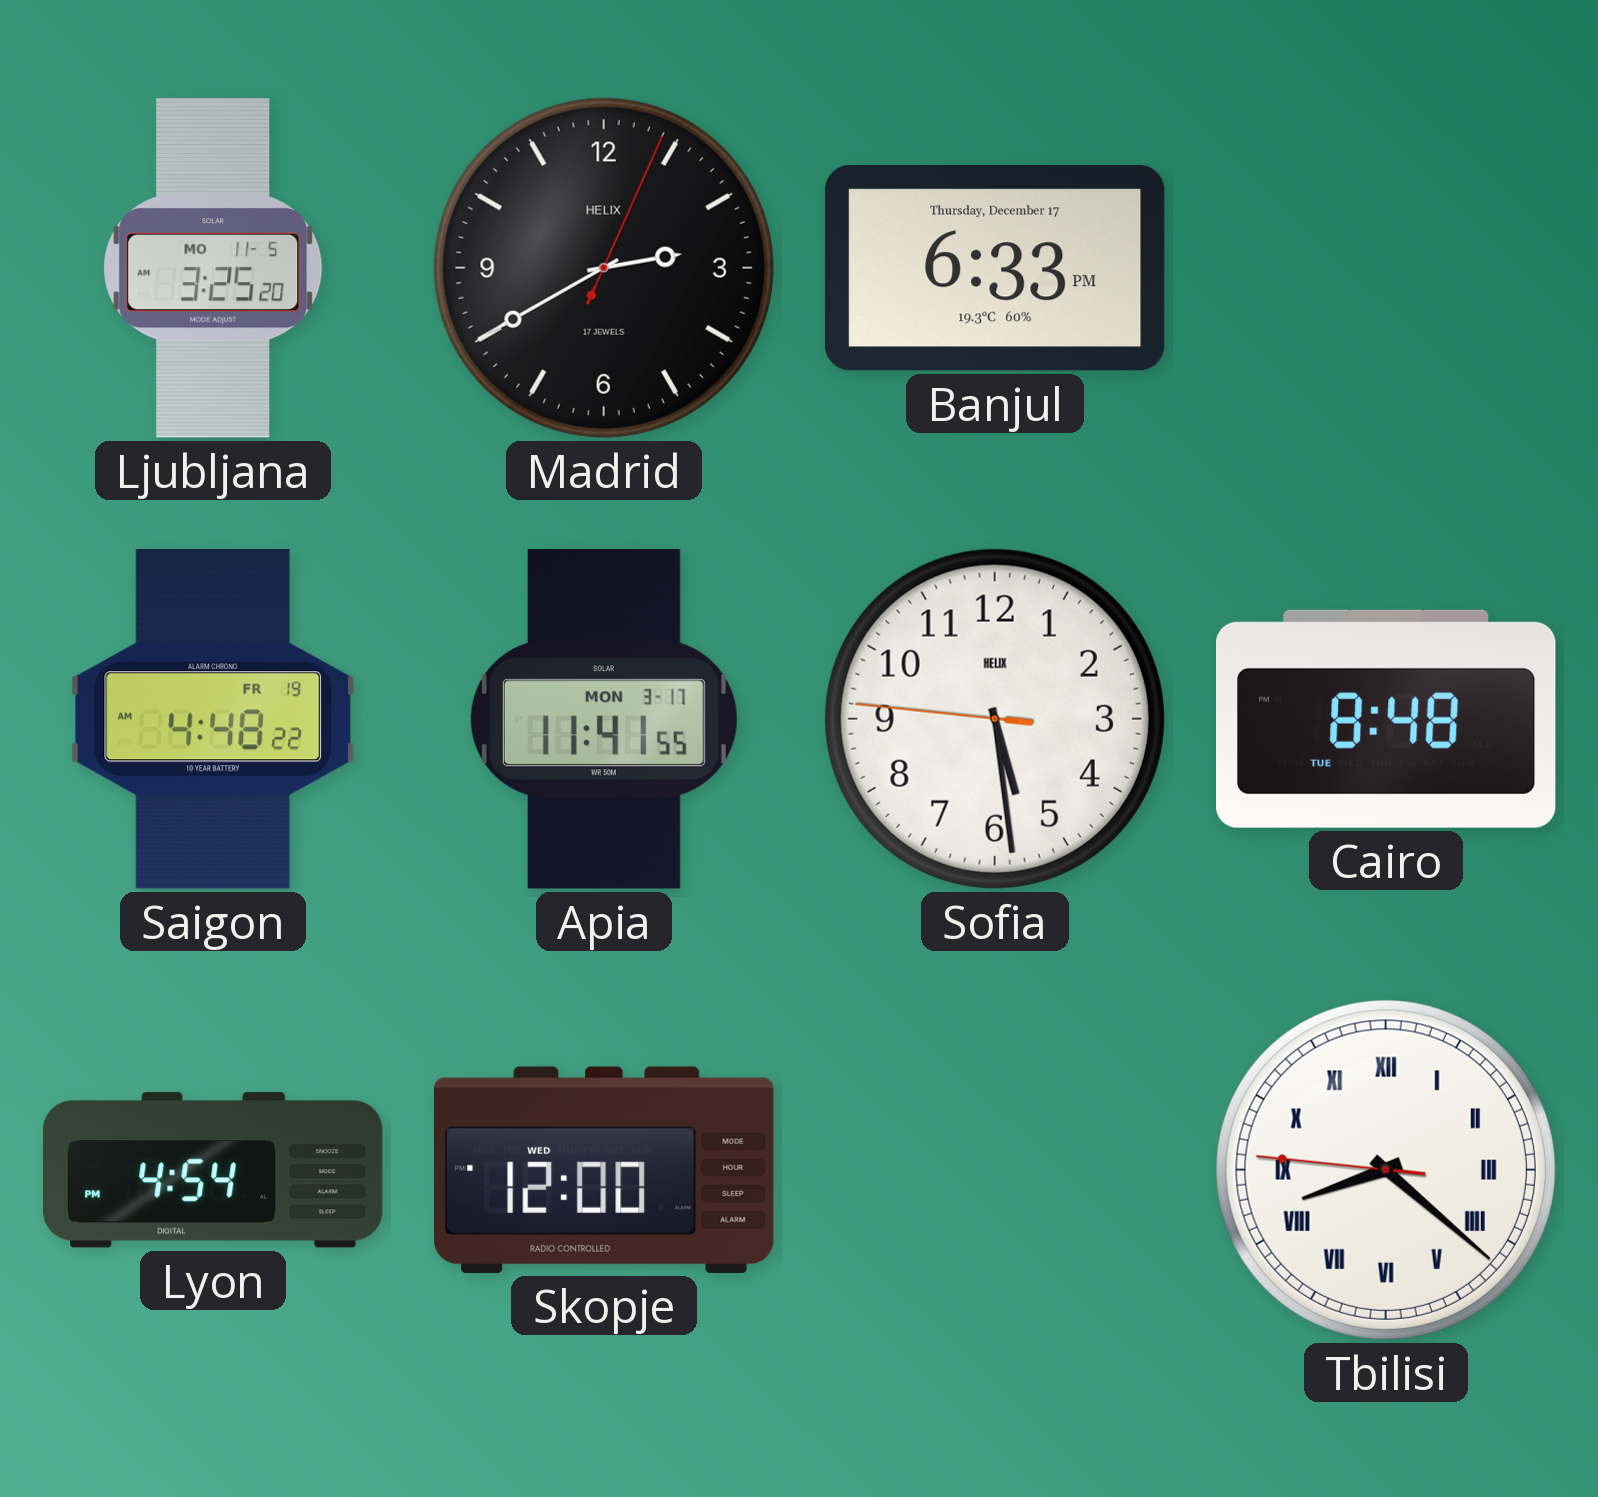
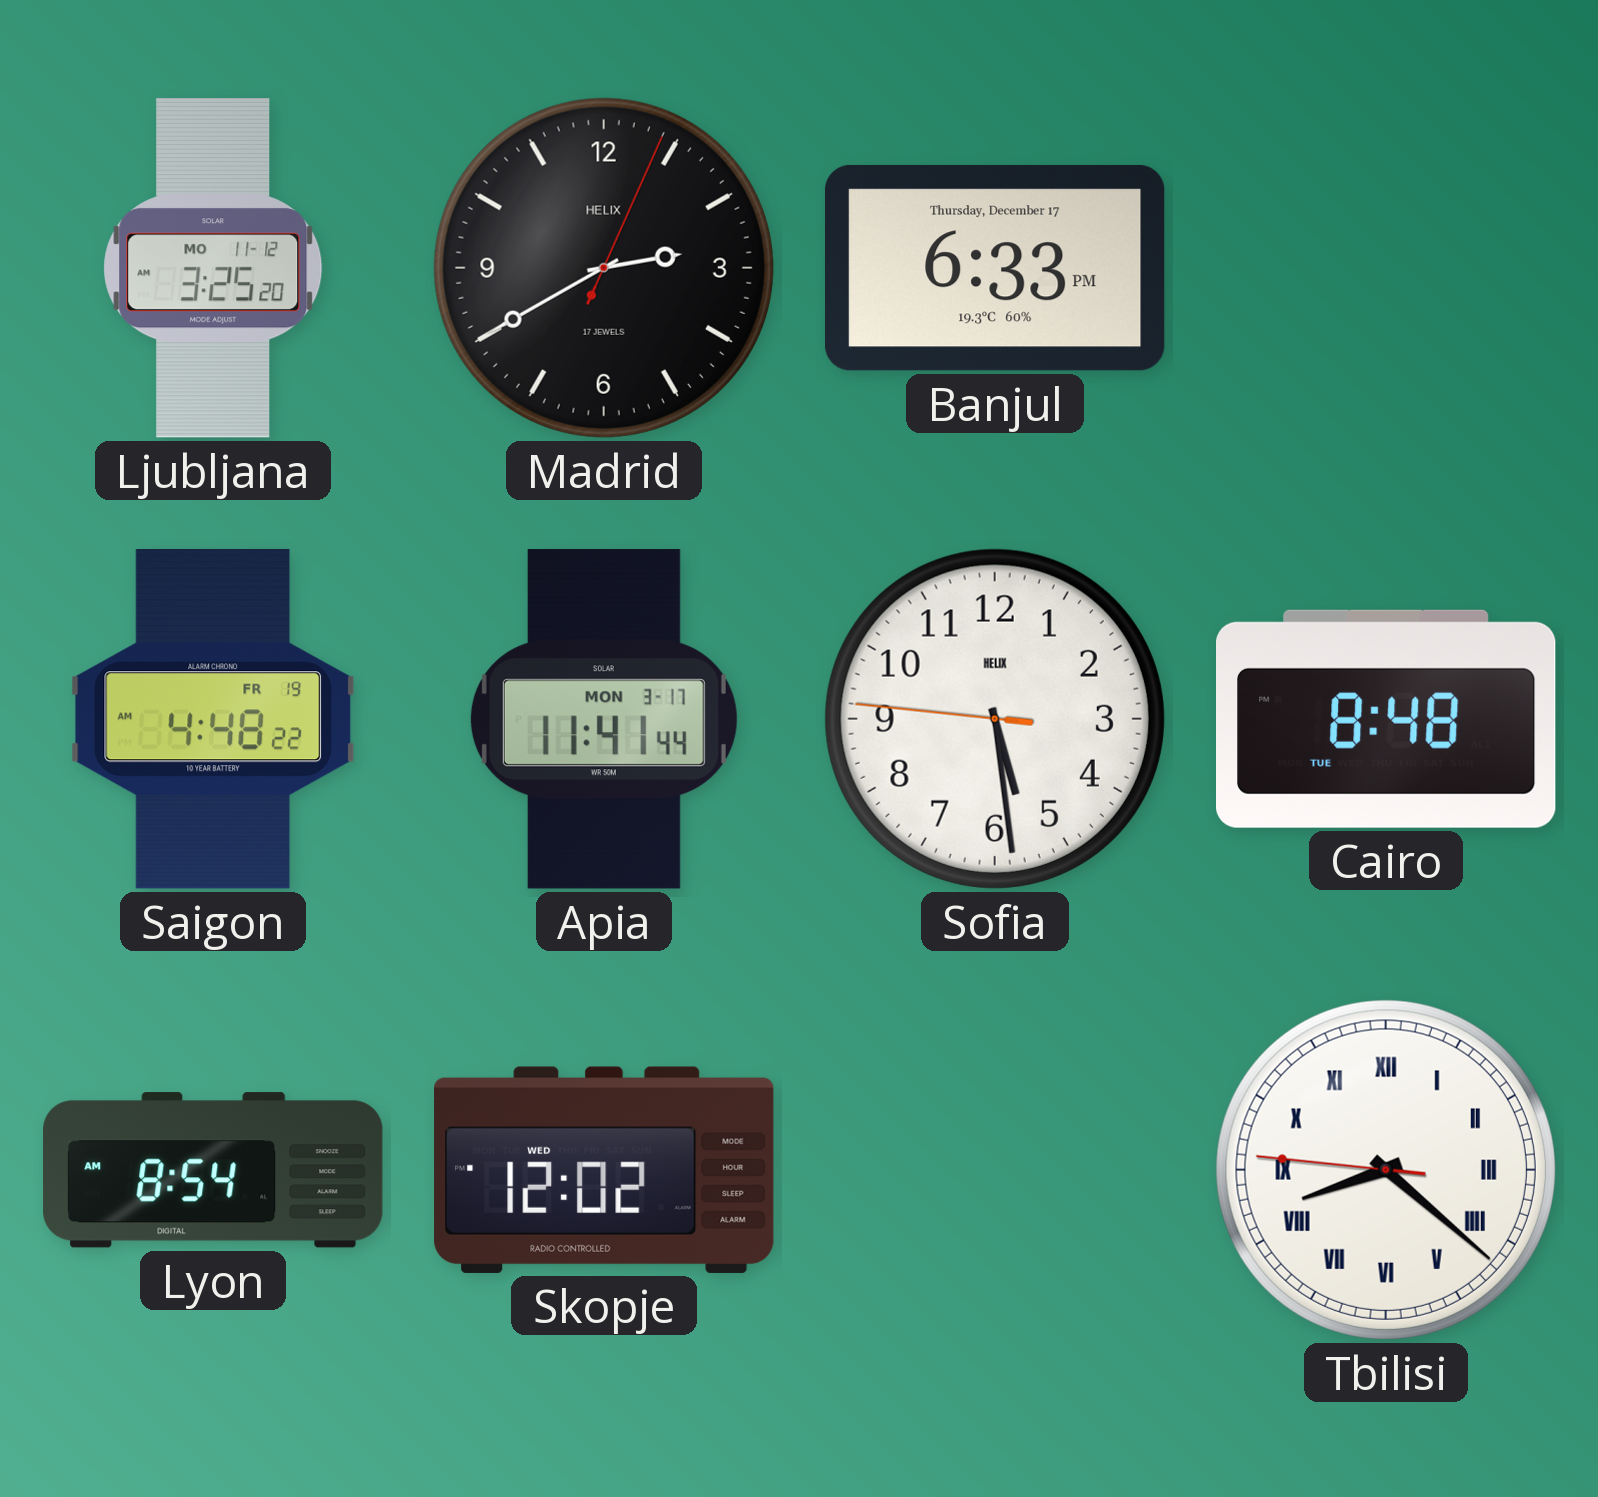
Ljubljana date: MO 11-5 -> MO 11-12
Apia: 11:41:55 -> 11:41:44
Lyon: 4:54 -> 8:54
Skopje: 12:00 -> 12:02
